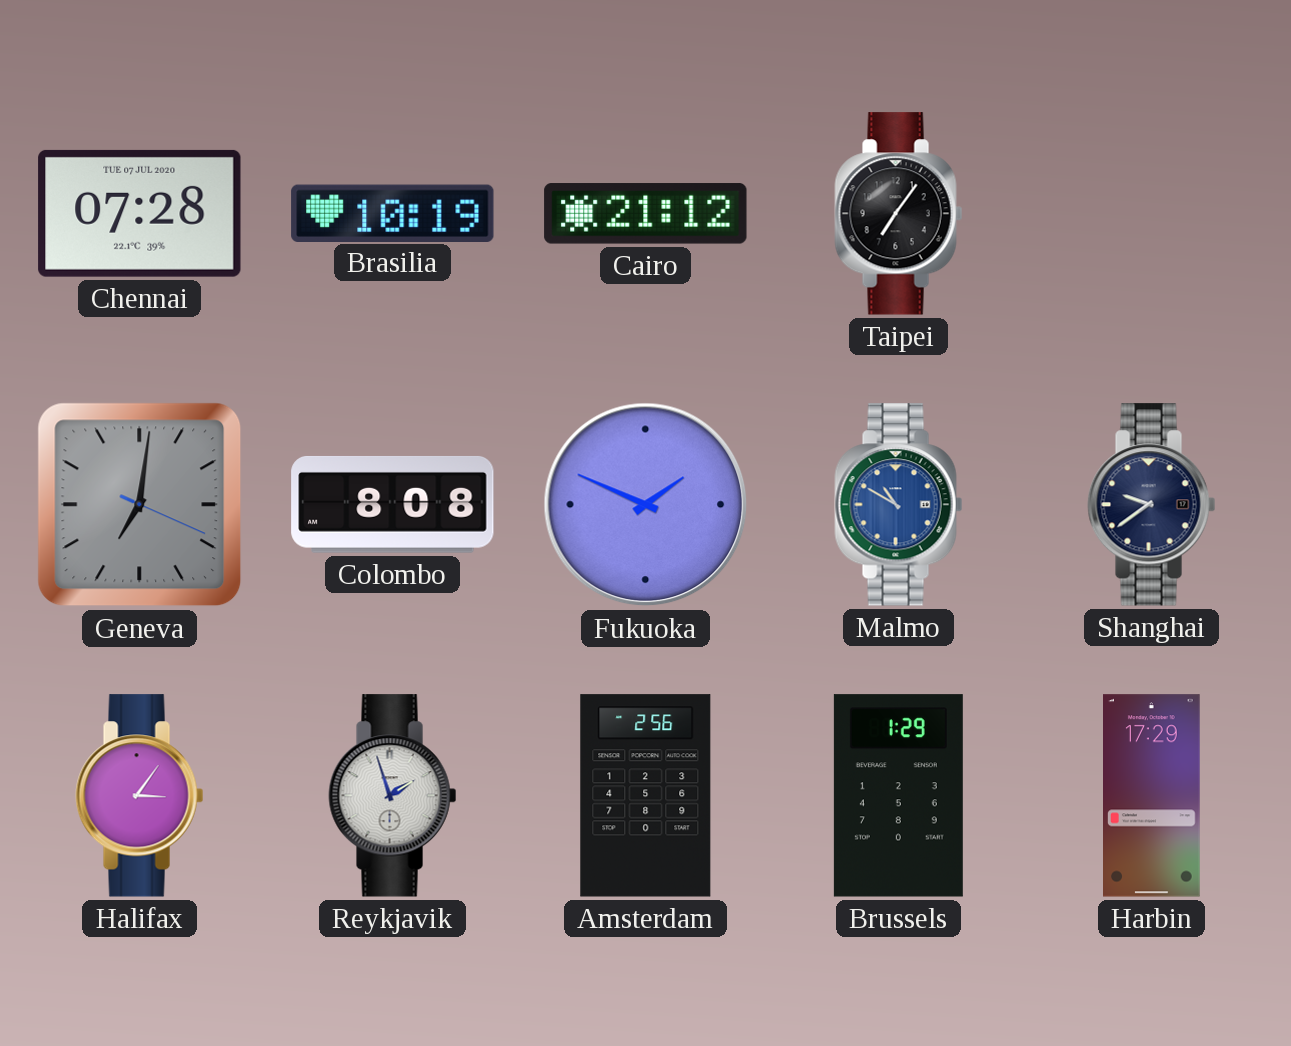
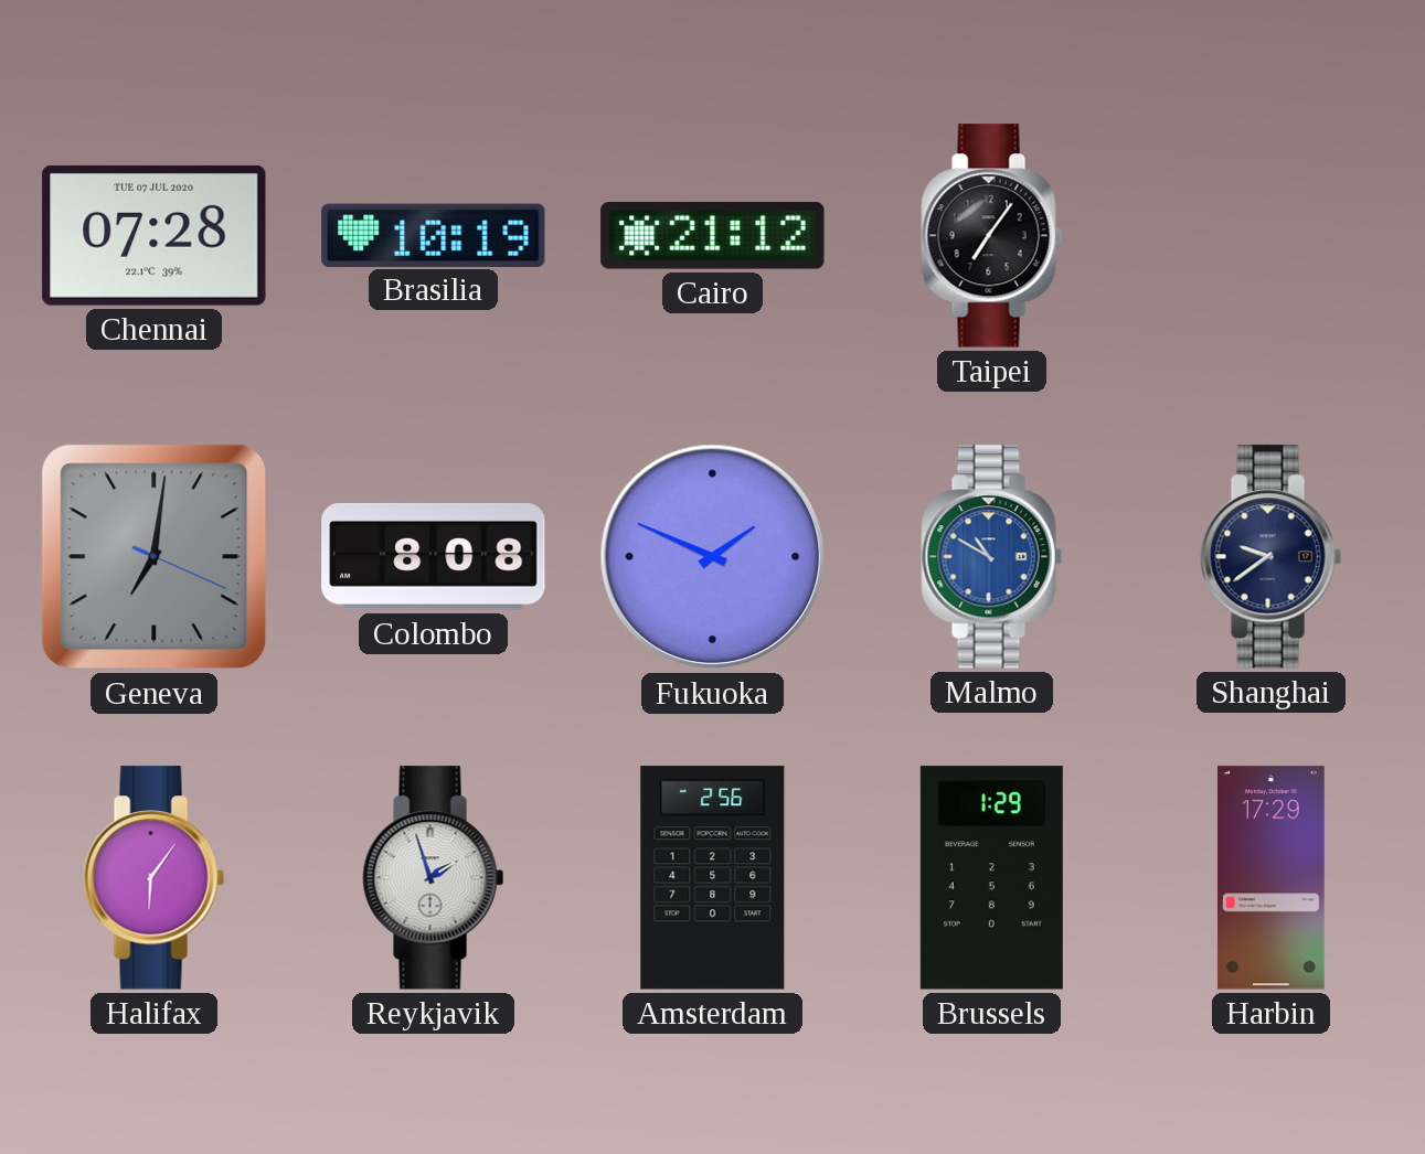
Halifax: 3:06 -> 6:06
